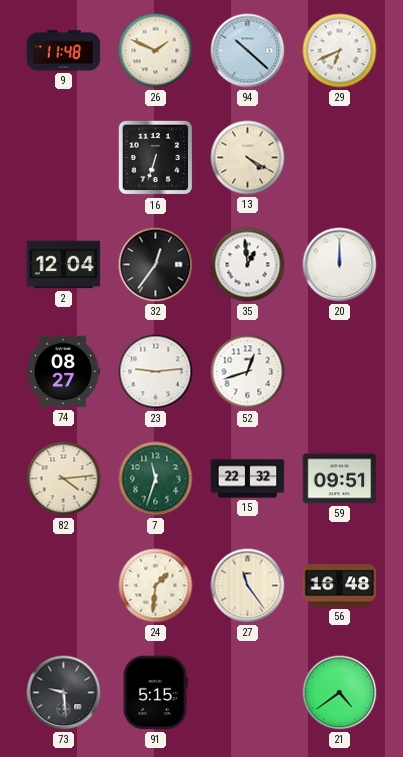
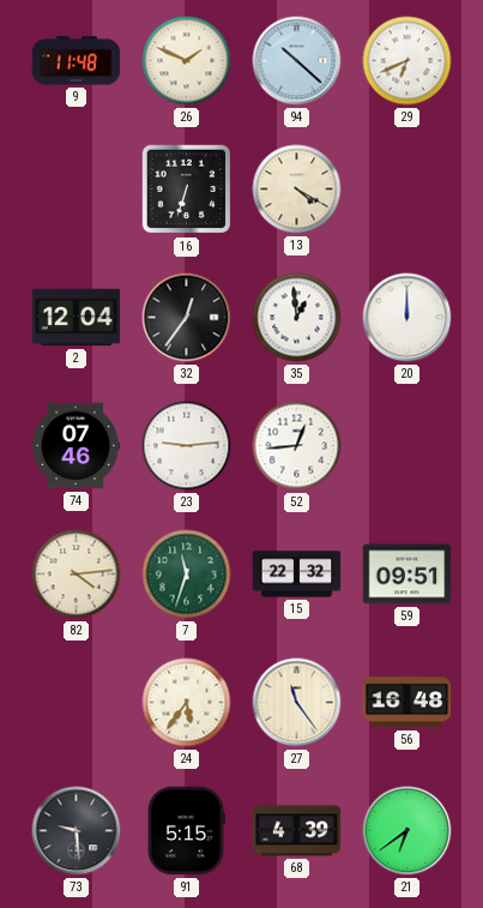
74: 08:27 -> 07:46
52: 12:42 -> 12:44
24: 1:31 -> 5:36
68: none -> 4:39
21: 4:39 -> 6:39
